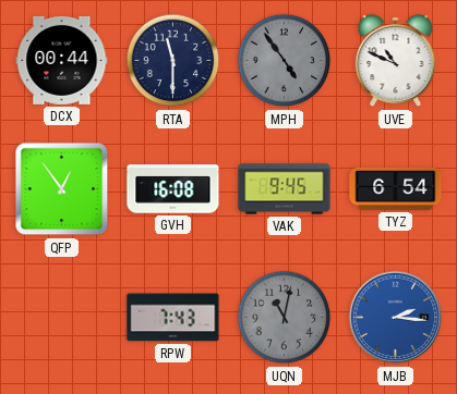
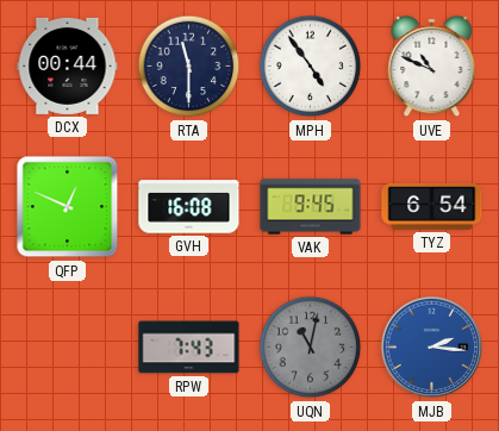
MPH dial: grey -> white
QFP: 12:54 -> 12:49
